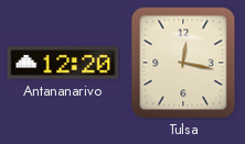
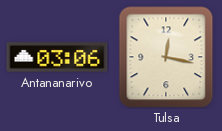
Antananarivo: 12:20 -> 03:06
